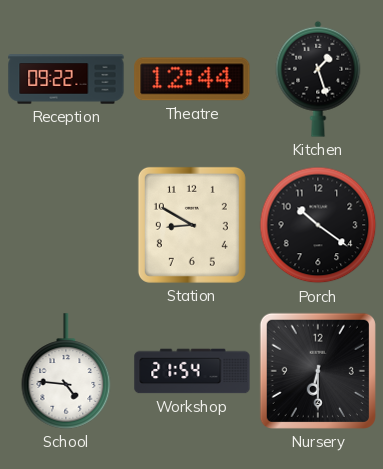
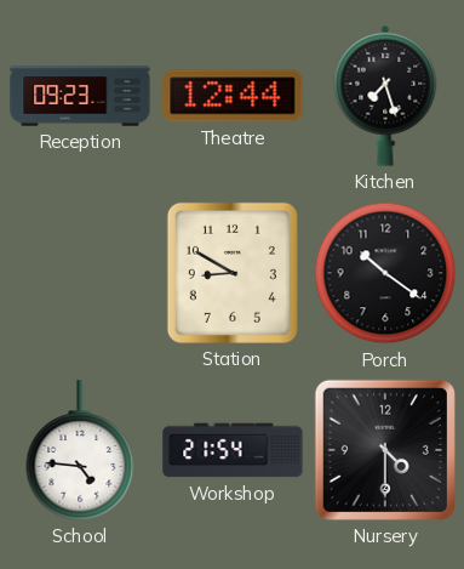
Reception: 09:22 -> 09:23
Kitchen: 1:27 -> 7:27
Nursery: 6:30 -> 4:30
